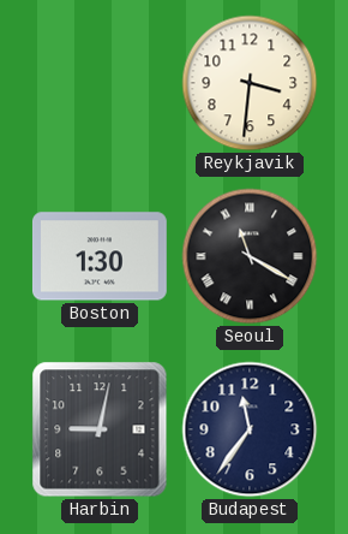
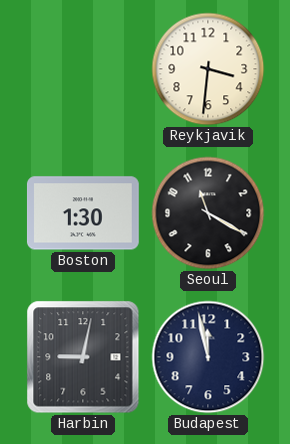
Seoul numerals: Roman -> Arabic
Budapest: 11:36 -> 11:58
